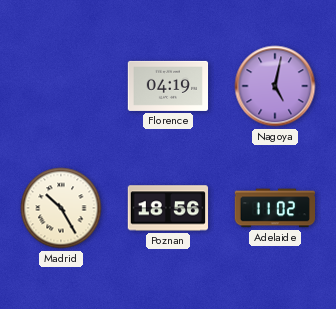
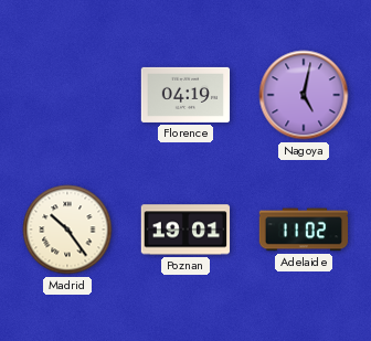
Madrid: 10:25 -> 10:24
Poznan: 18:56 -> 19:01
